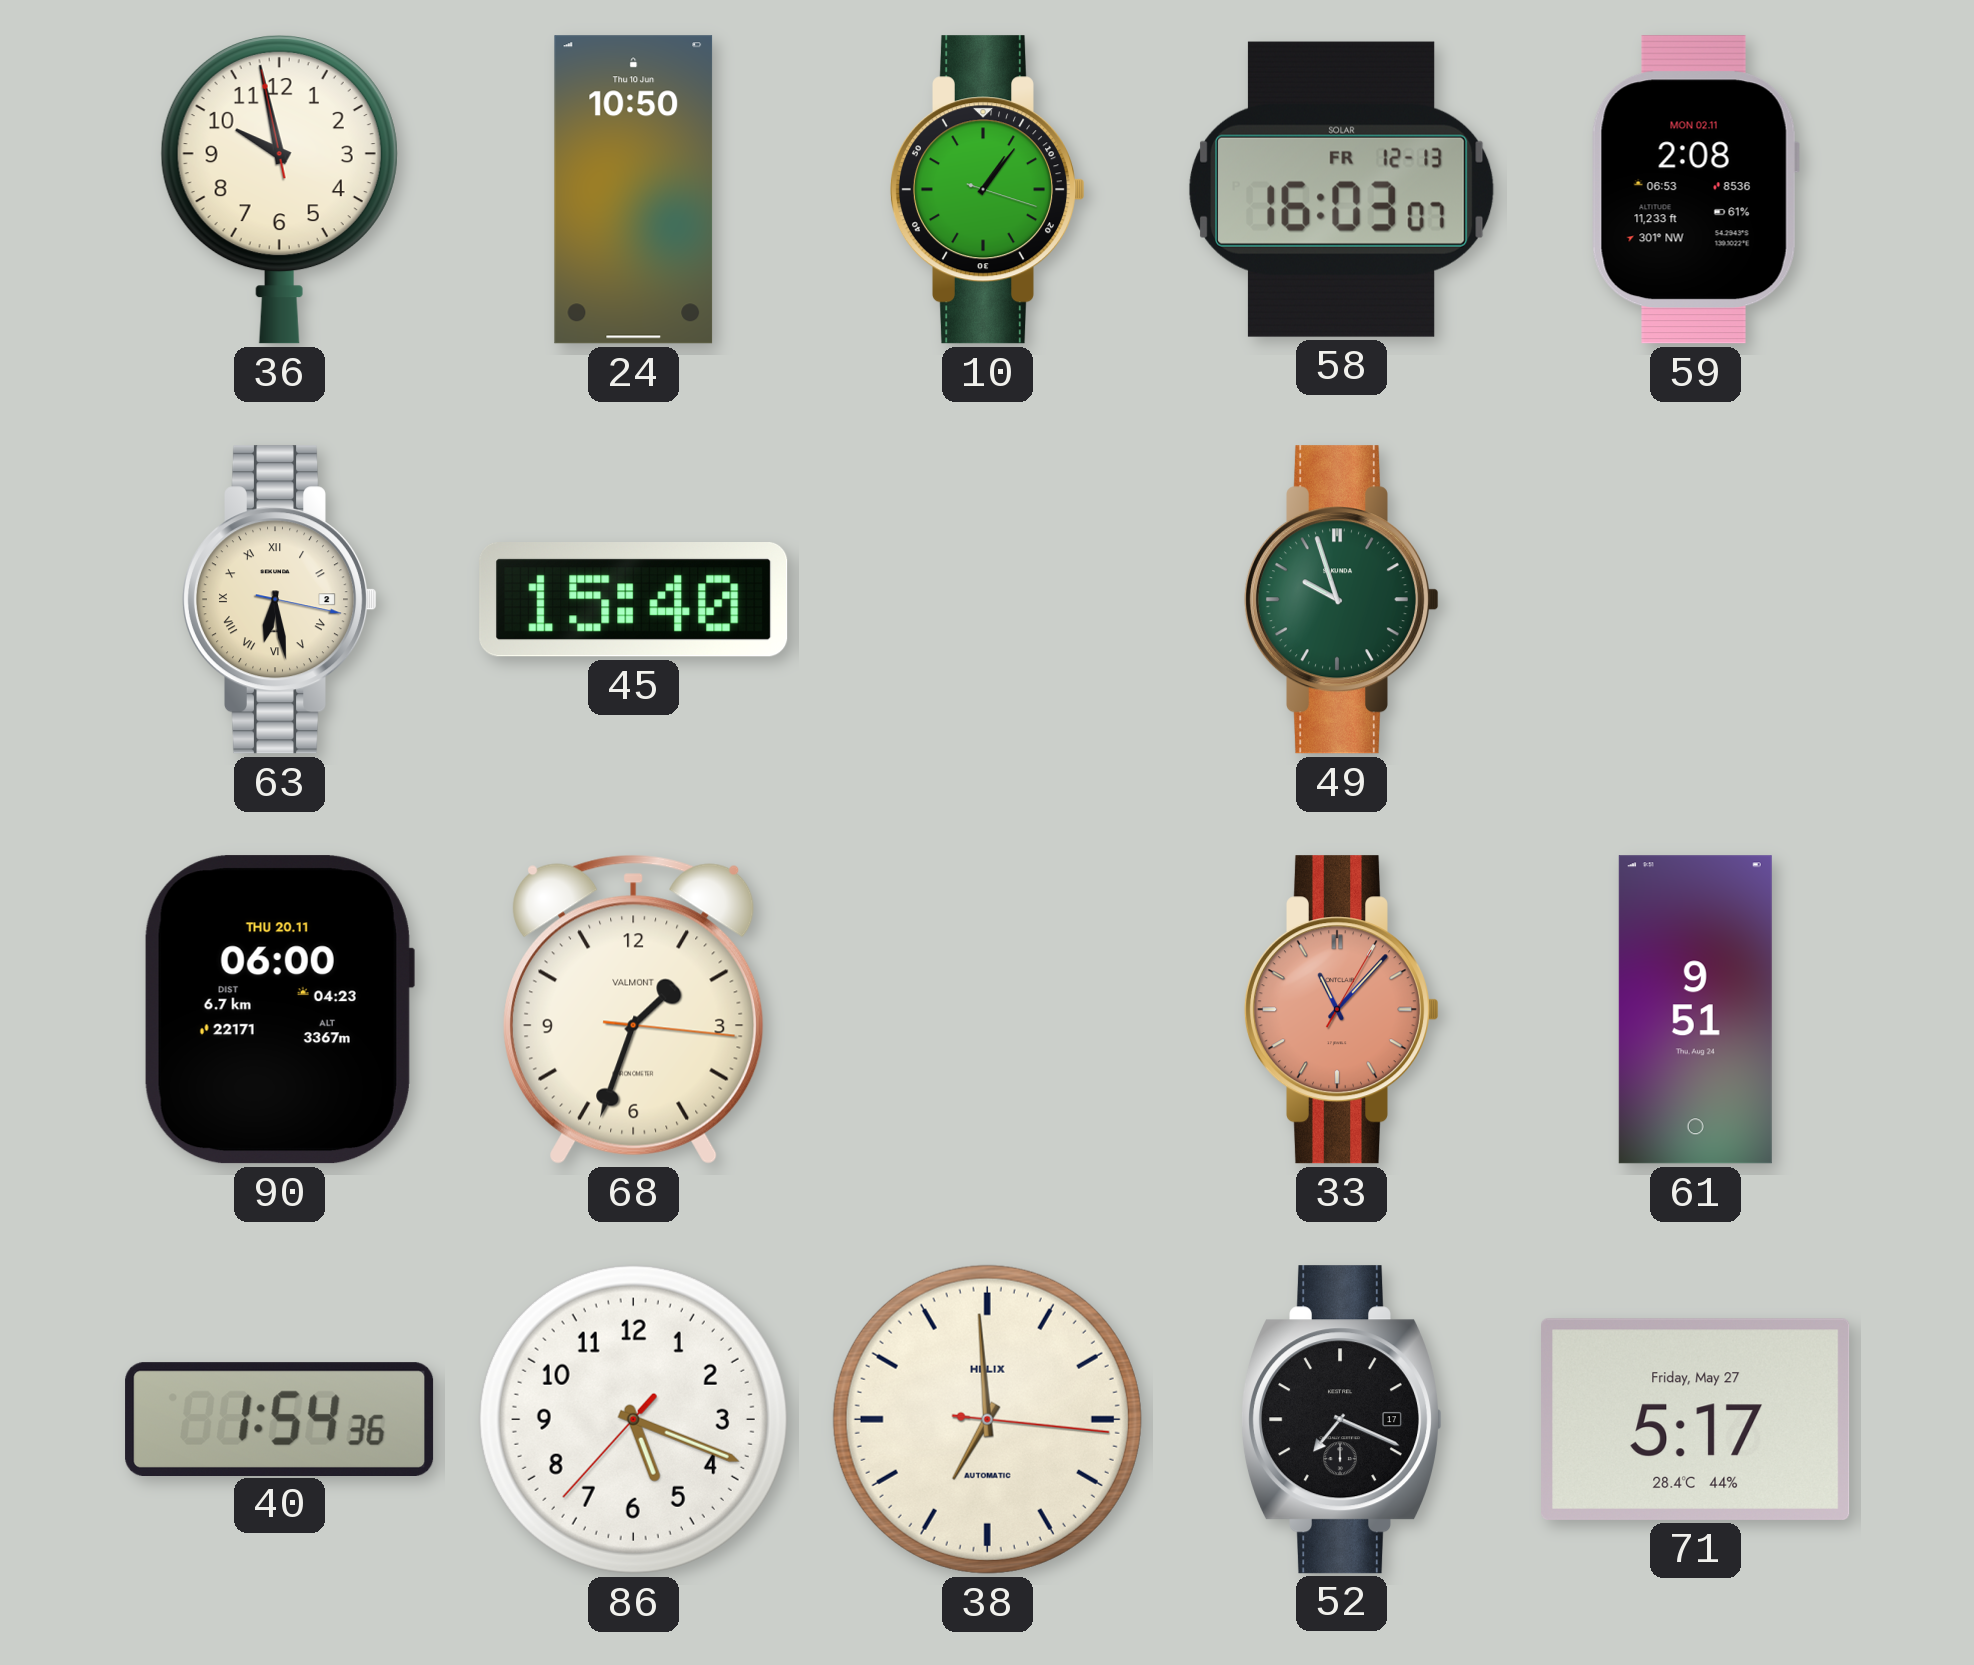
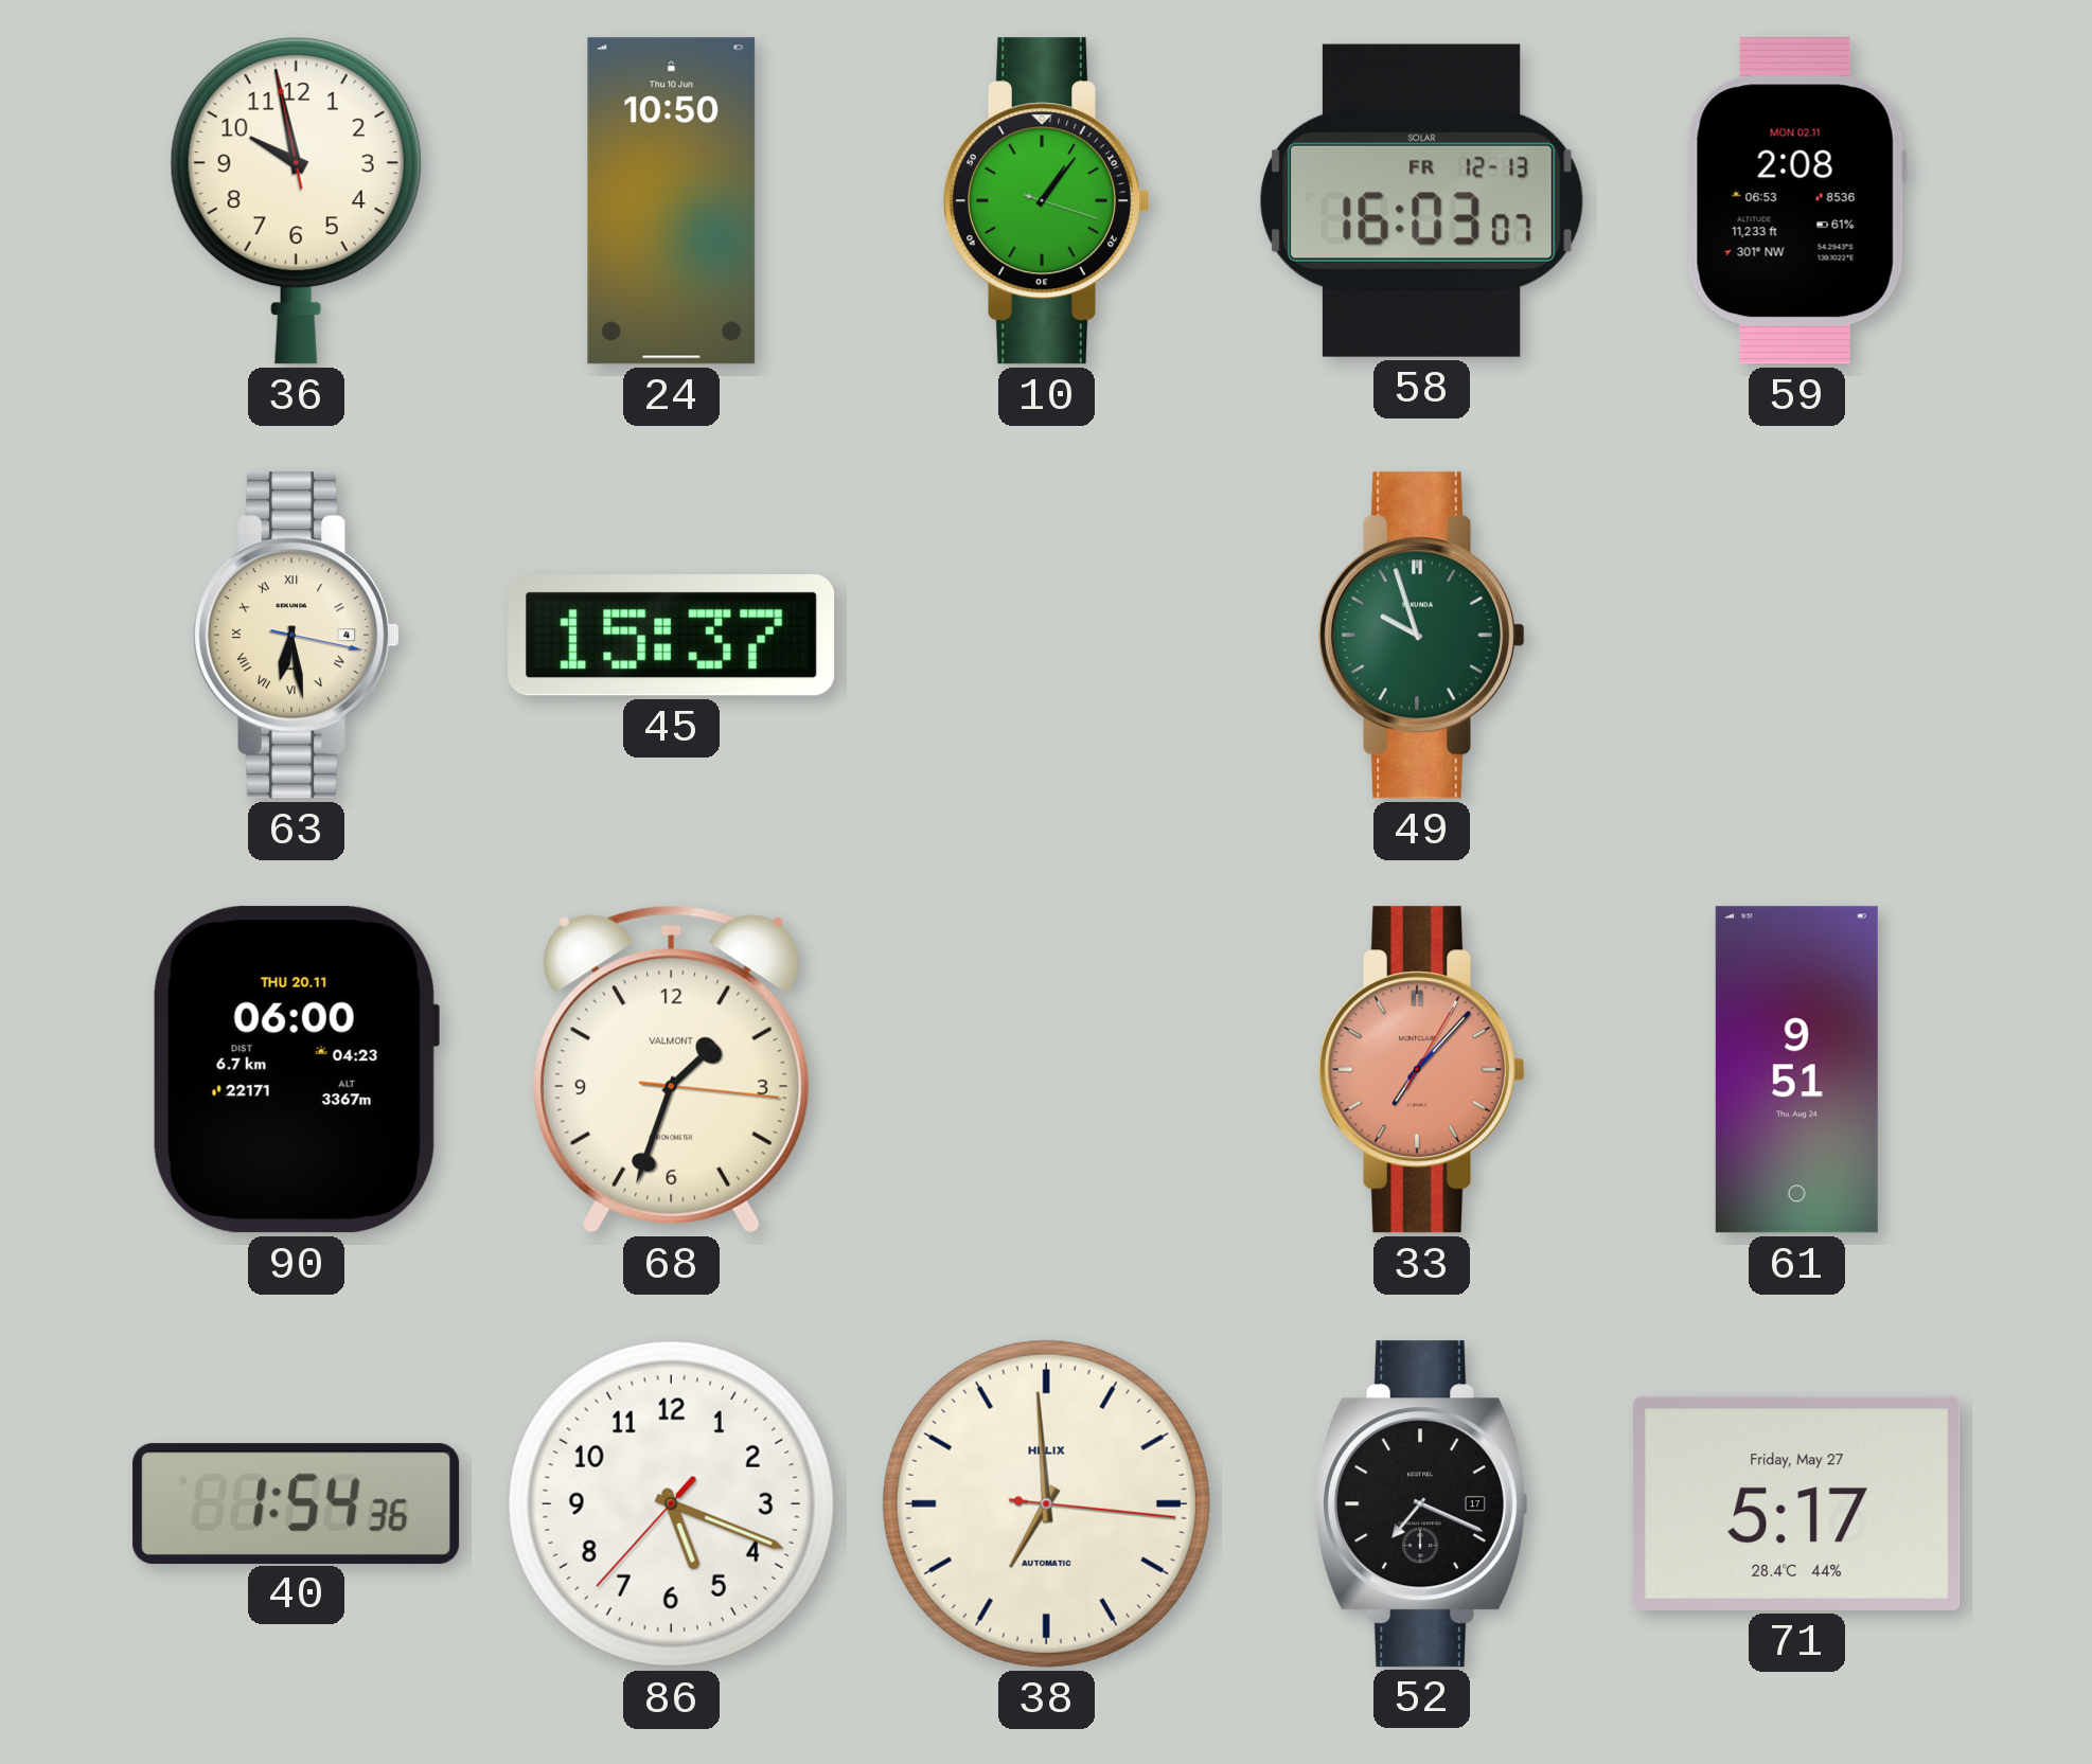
63 date: 2 -> 4
45: 15:40 -> 15:37
33: 11:07 -> 7:07
